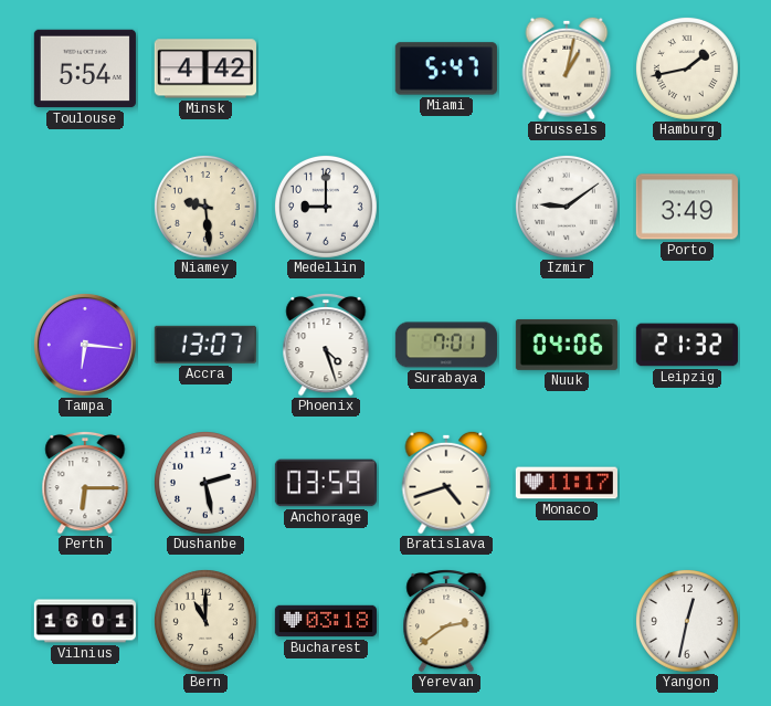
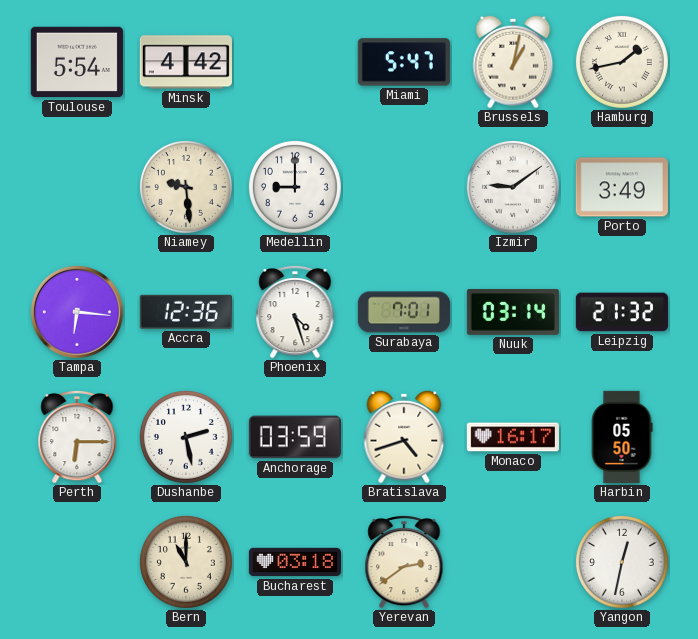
Accra: 13:07 -> 12:36
Nuuk: 04:06 -> 03:14
Monaco: 11:17 -> 16:17
Harbin: none -> 05:50
Vilnius: 16:01 -> none
